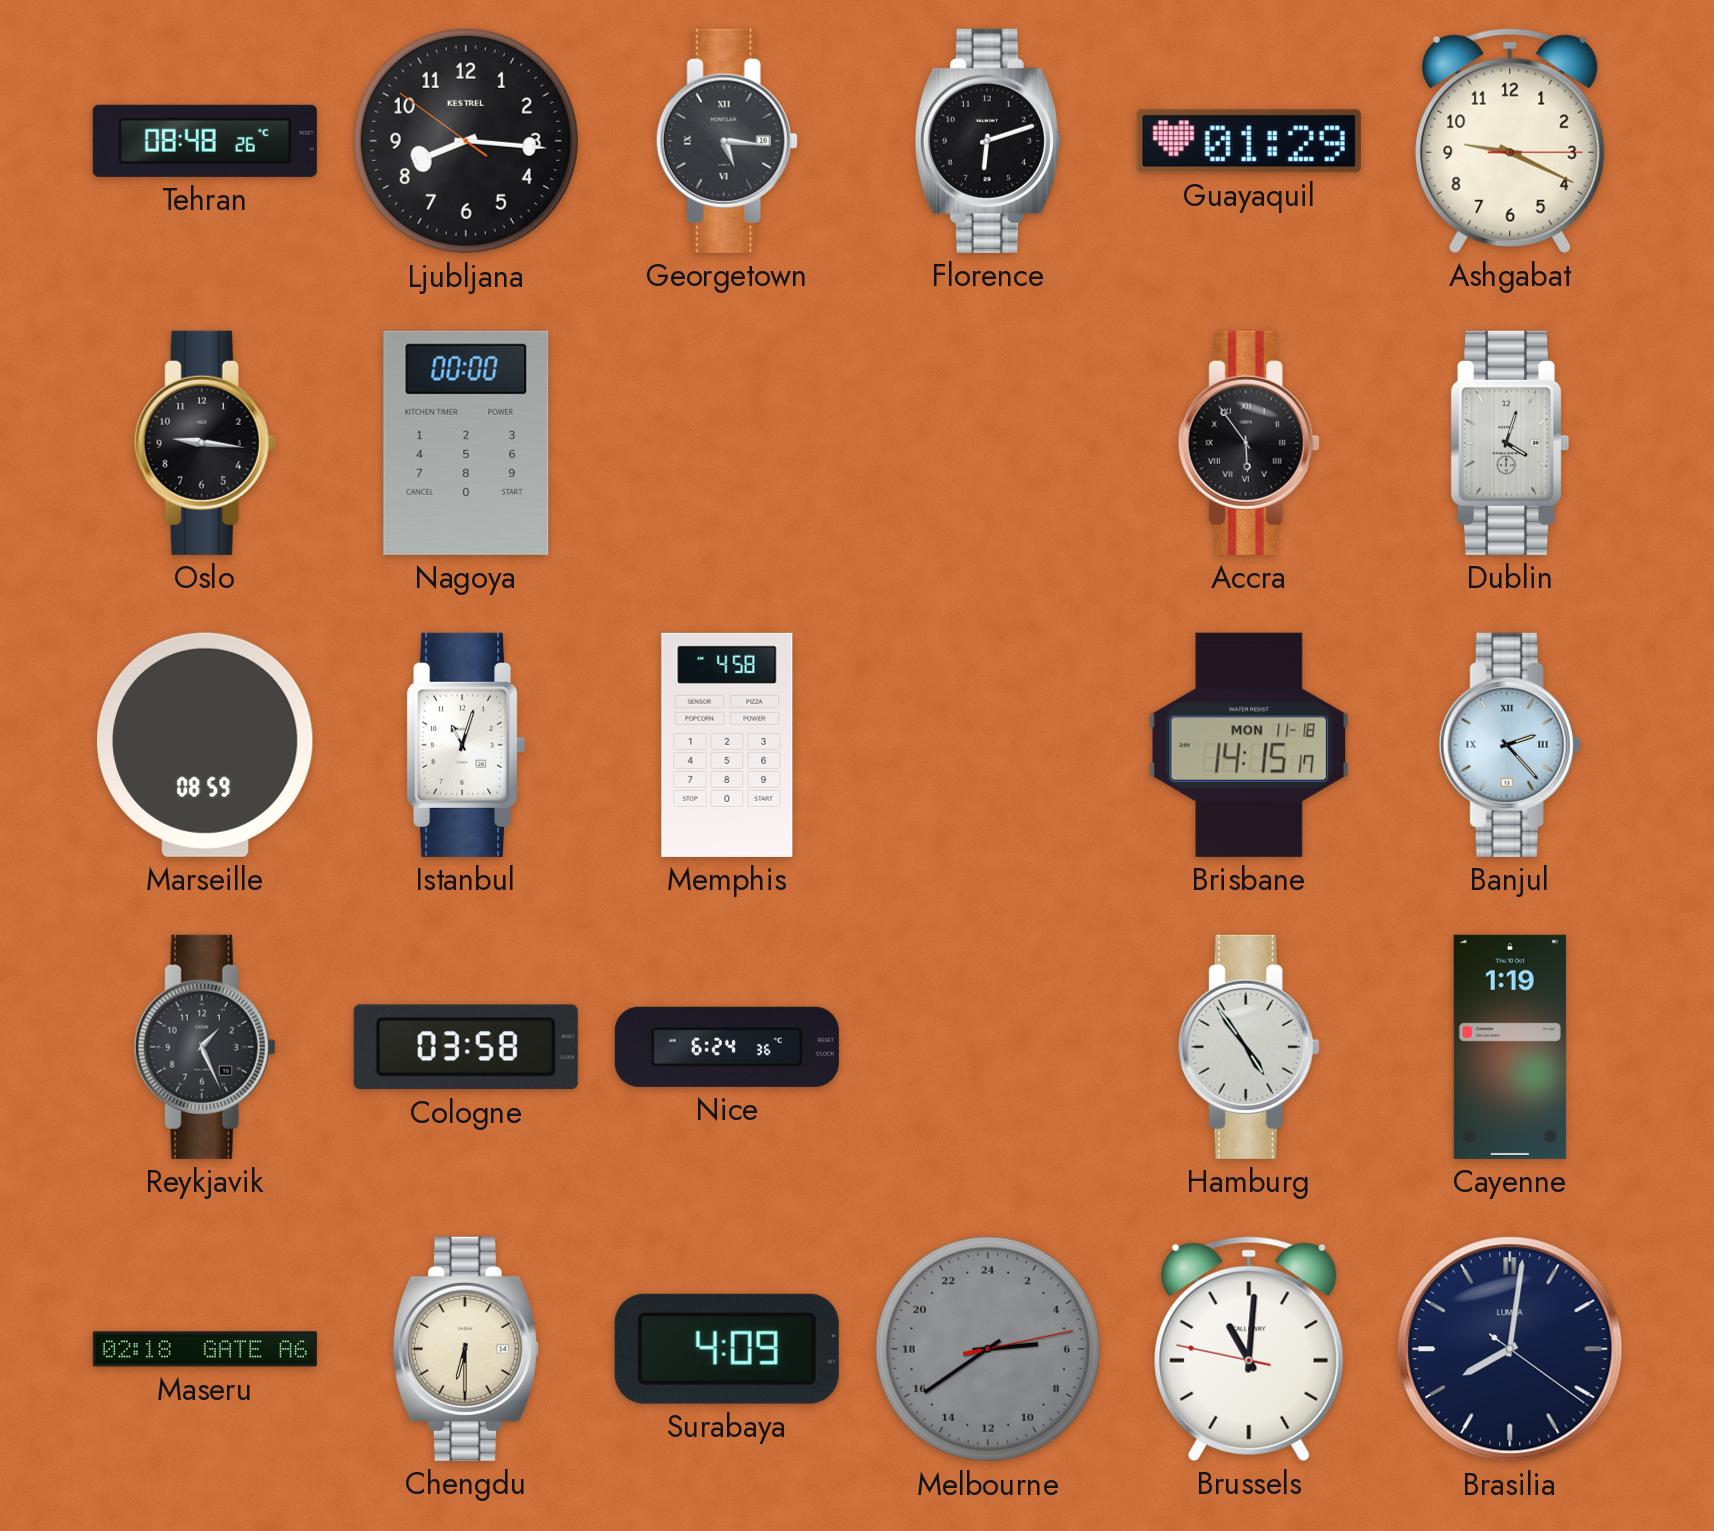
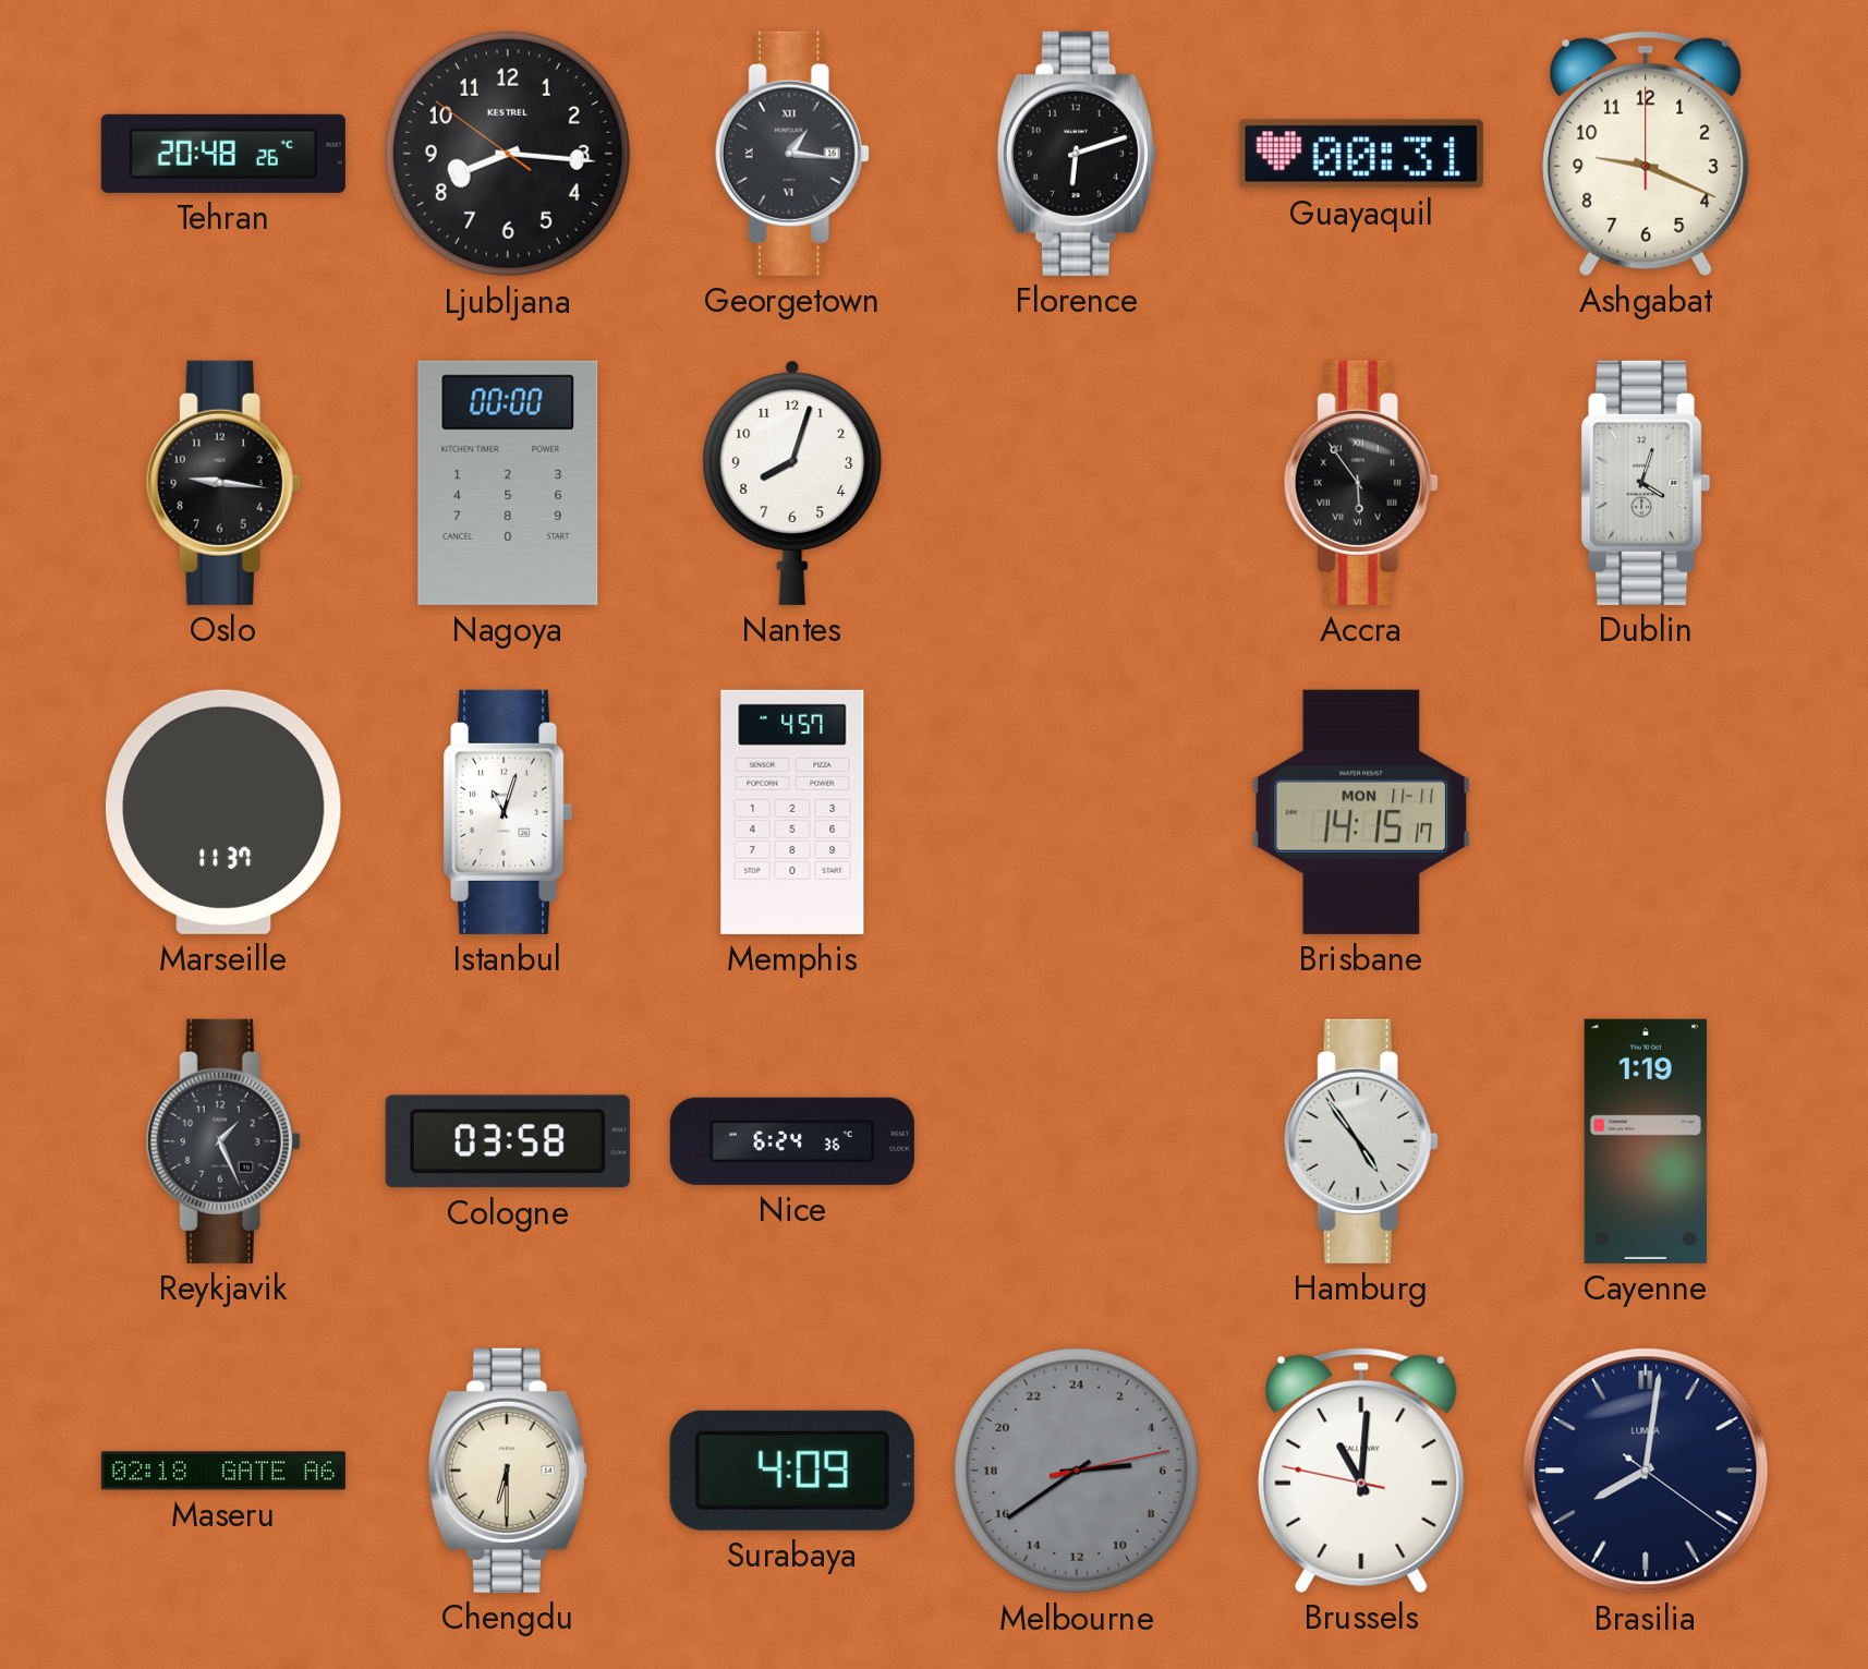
Tehran: 08:48 -> 20:48
Georgetown: 5:16 -> 1:16
Guayaquil: 01:29 -> 00:31
Ashgabat: 9:19:15 -> 9:19:00
Nantes: none -> 8:03
Marseille: 08:59 -> 11:37
Memphis: 4:58 -> 4:57
Brisbane date: MON 11-18 -> MON 11-11
Banjul: 2:23 -> none
